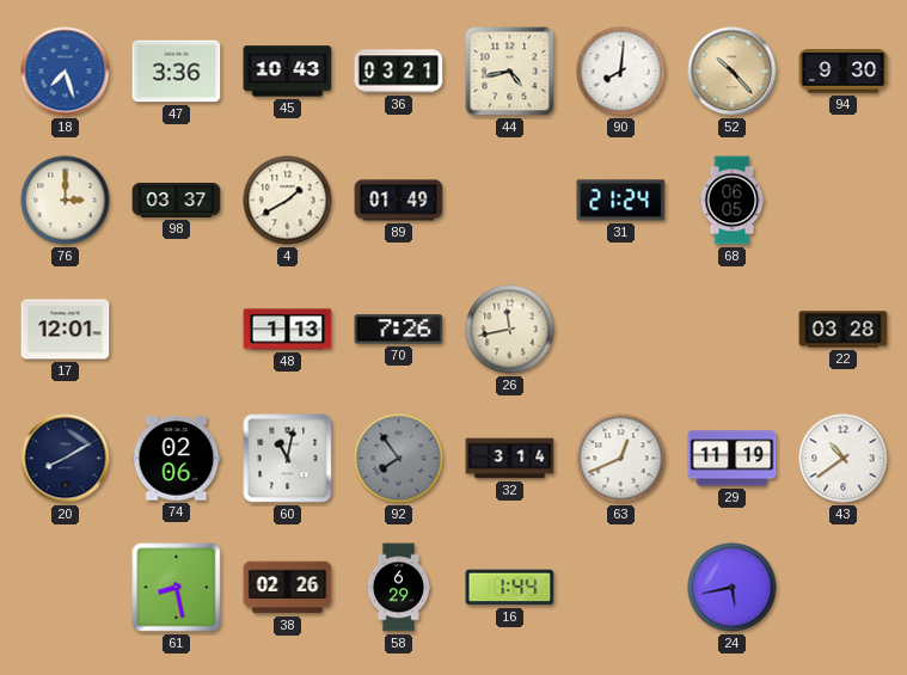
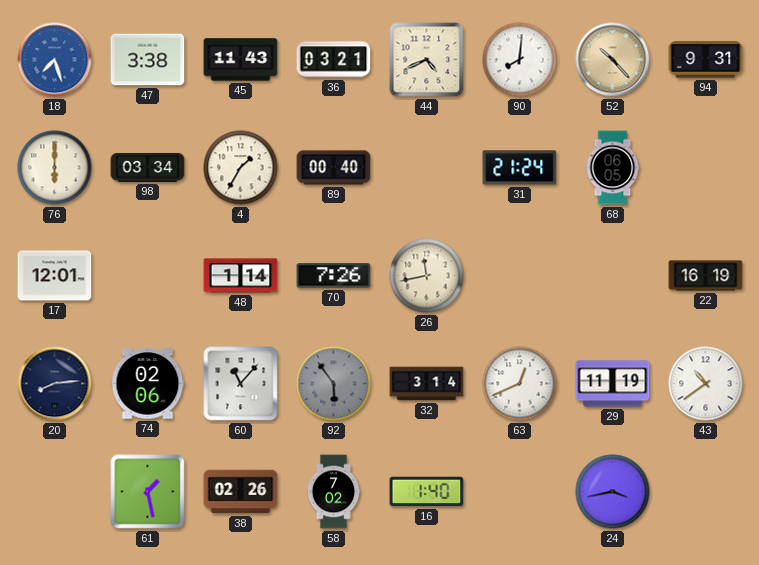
47: 3:36 -> 3:38
45: 10:43 -> 11:43
44: 4:43 -> 4:41
94: 9:30 -> 9:31
76: 3:00 -> 6:00
98: 03:37 -> 03:34
4: 1:40 -> 1:35
89: 01:49 -> 00:40
48: 1:13 -> 1:14
22: 03:28 -> 16:19
20: 8:10 -> 8:14
60: 11:02 -> 11:07
92: 7:54 -> 5:54
61: 8:28 -> 1:28
58: 6:29 -> 7:02
16: 1:44 -> 1:40
24: 5:43 -> 3:43
